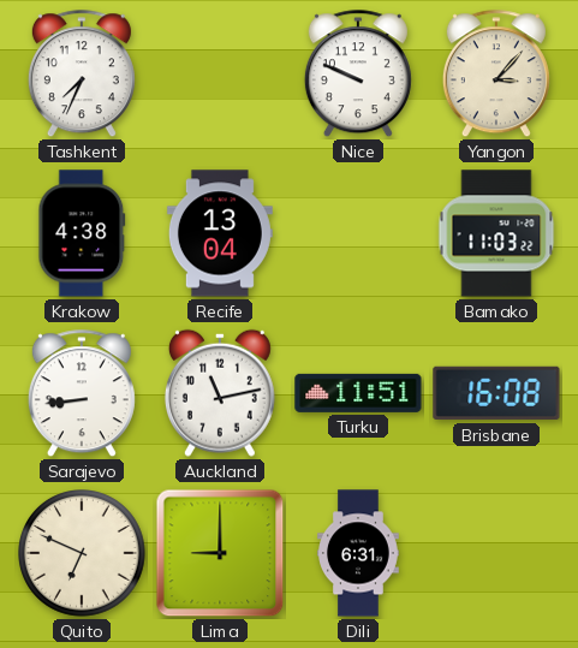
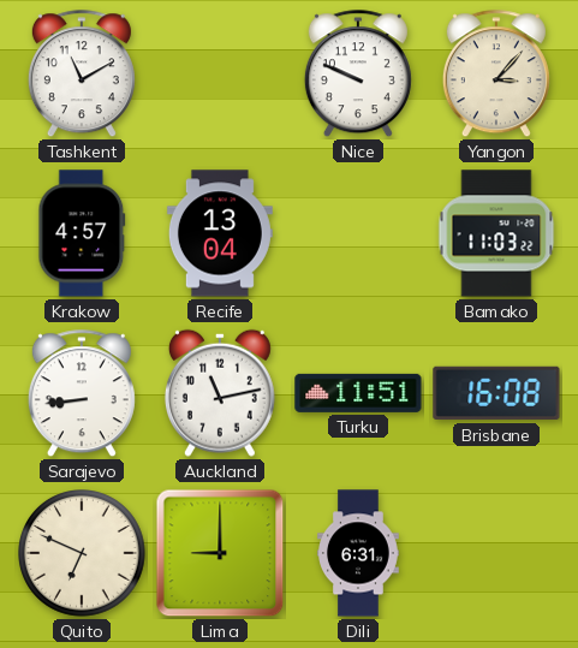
Tashkent: 7:34 -> 11:10
Krakow: 4:38 -> 4:57
